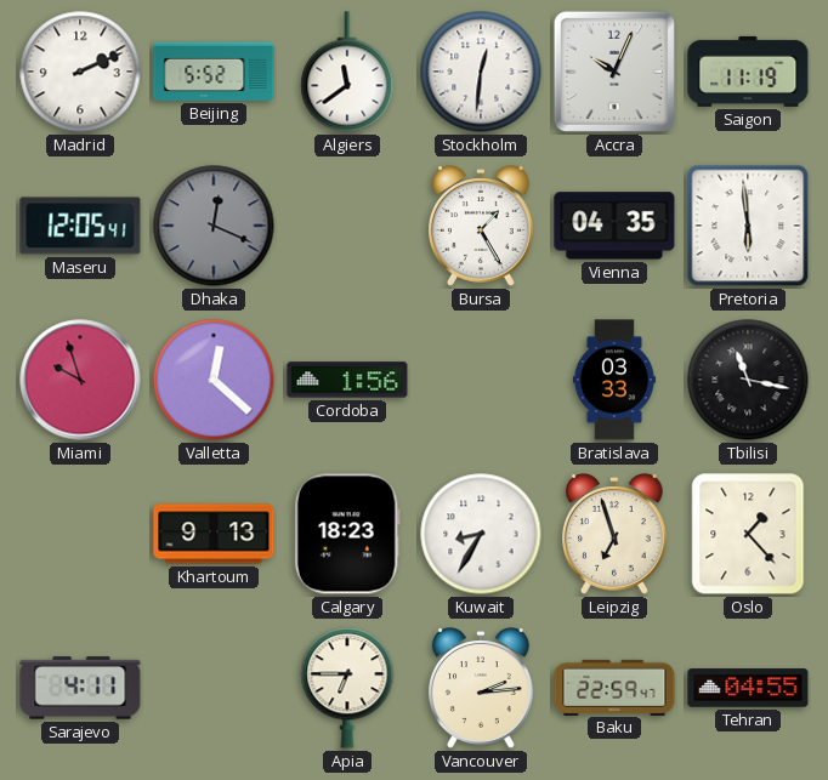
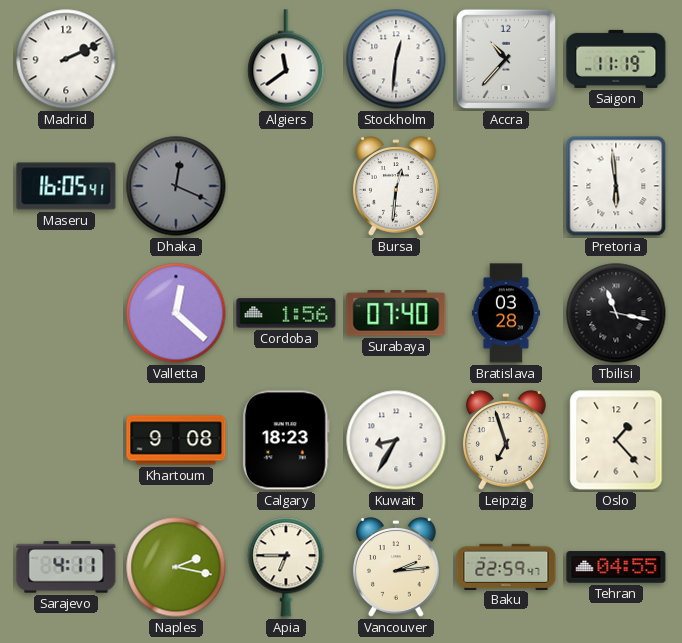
Beijing: 5:52 -> none
Accra: 10:04 -> 10:37
Maseru: 12:05 -> 16:05
Bursa: 1:25 -> 12:31
Vienna: 04:35 -> none
Miami: 9:57 -> none
Surabaya: none -> 07:40
Bratislava: 03:33 -> 03:28
Khartoum: 9:13 -> 9:08
Naples: none -> 2:17
